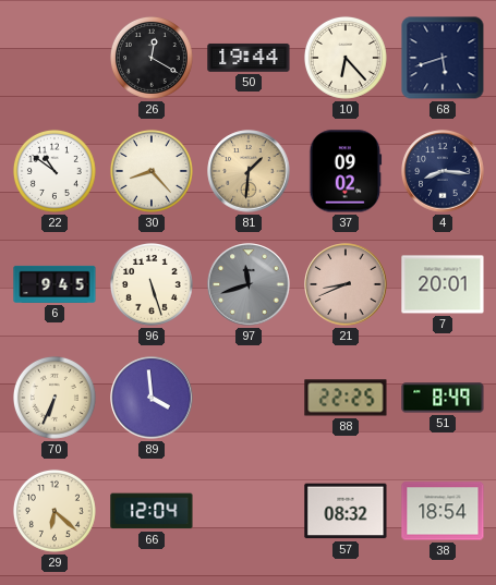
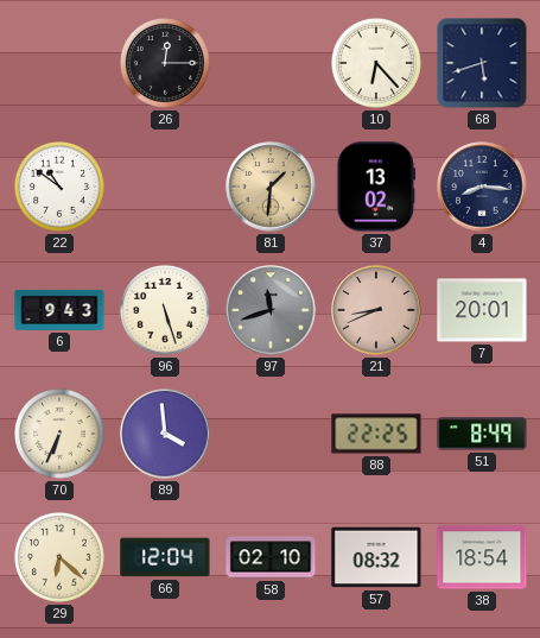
26: 12:20 -> 12:15
50: 19:44 -> none
30: 8:23 -> none
37: 09:02 -> 13:02
6: 9:45 -> 9:43
58: none -> 02:10
